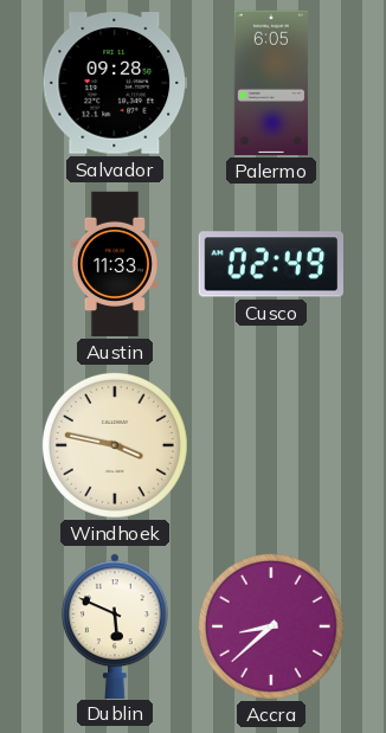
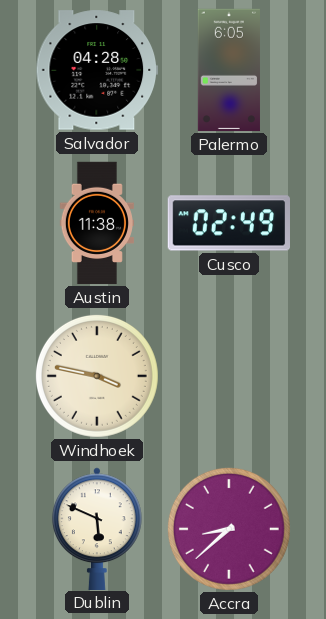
Salvador: 09:28 -> 04:28
Austin: 11:33 -> 11:38
